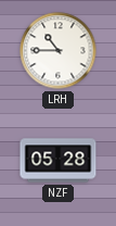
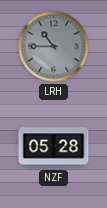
LRH dial: white -> grey
